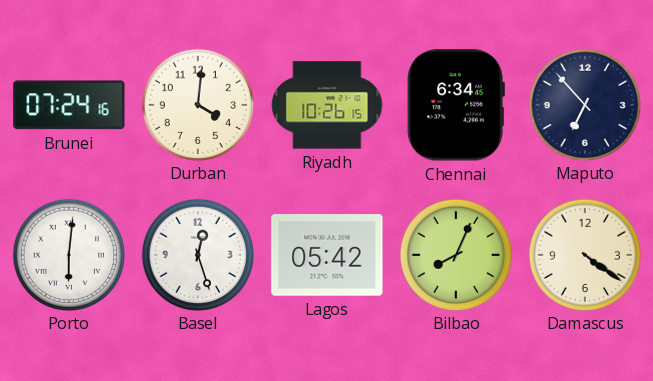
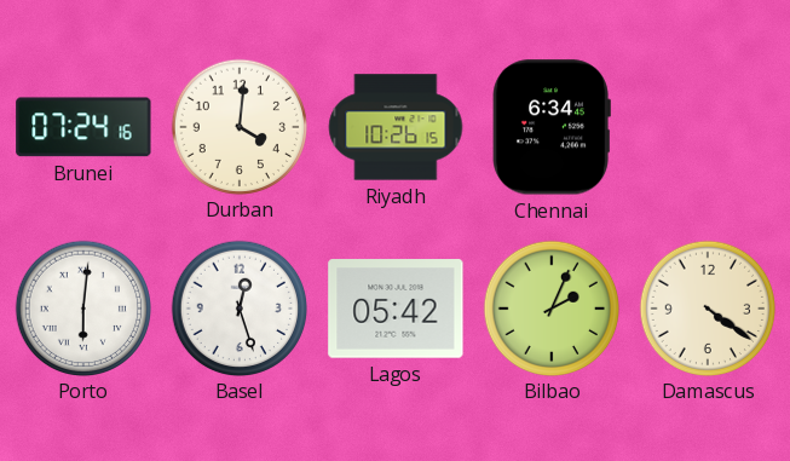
Maputo: 6:53 -> none
Bilbao: 8:04 -> 2:04
